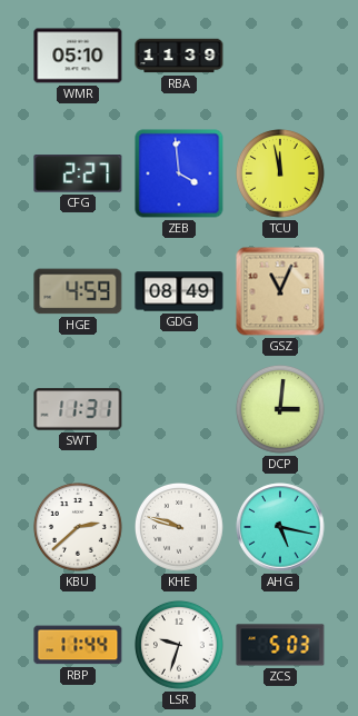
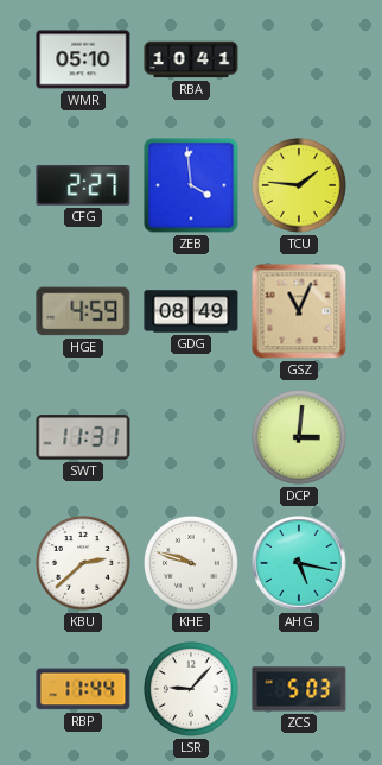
RBA: 11:39 -> 10:41
TCU: 11:58 -> 1:46
LSR: 9:33 -> 9:07
